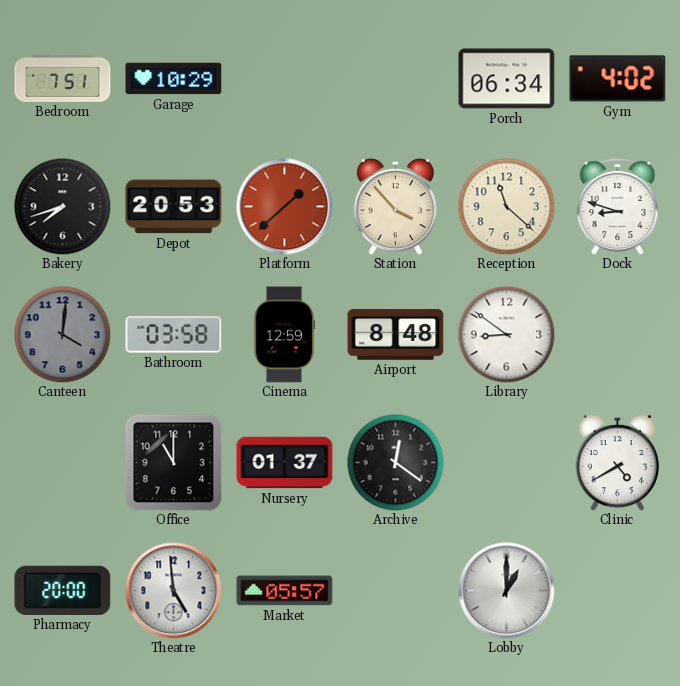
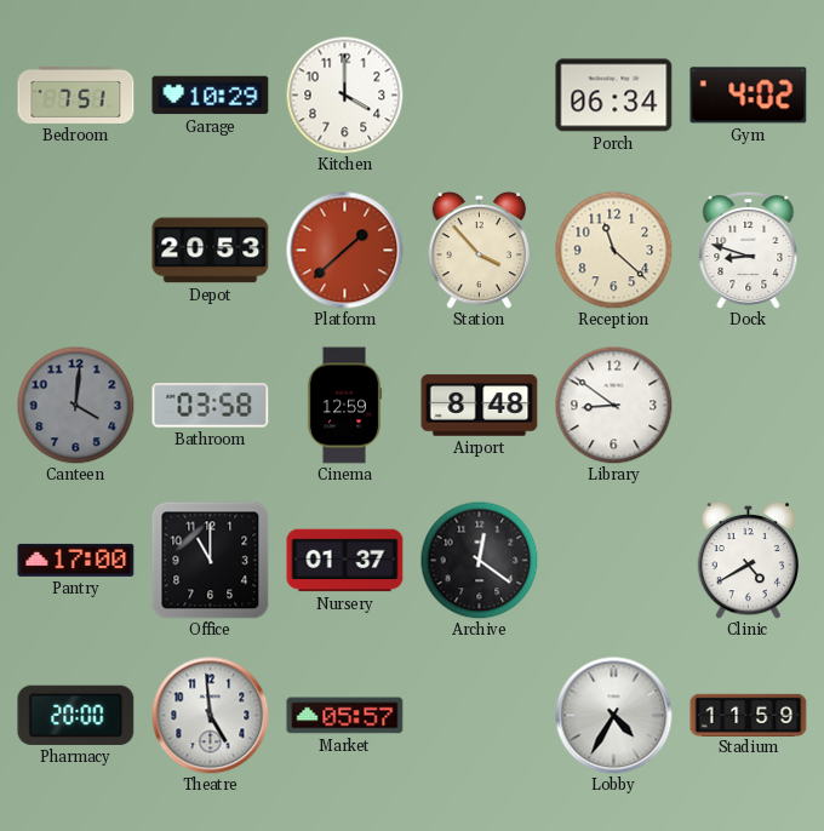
Kitchen: none -> 4:00
Bakery: 7:42 -> none
Pantry: none -> 17:00
Lobby: 1:00 -> 4:35
Stadium: none -> 11:59
